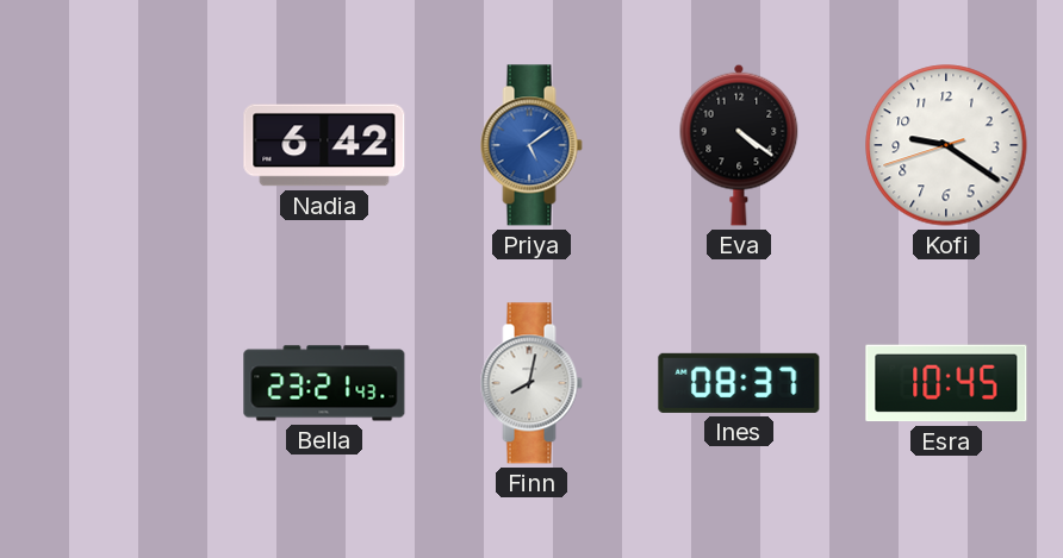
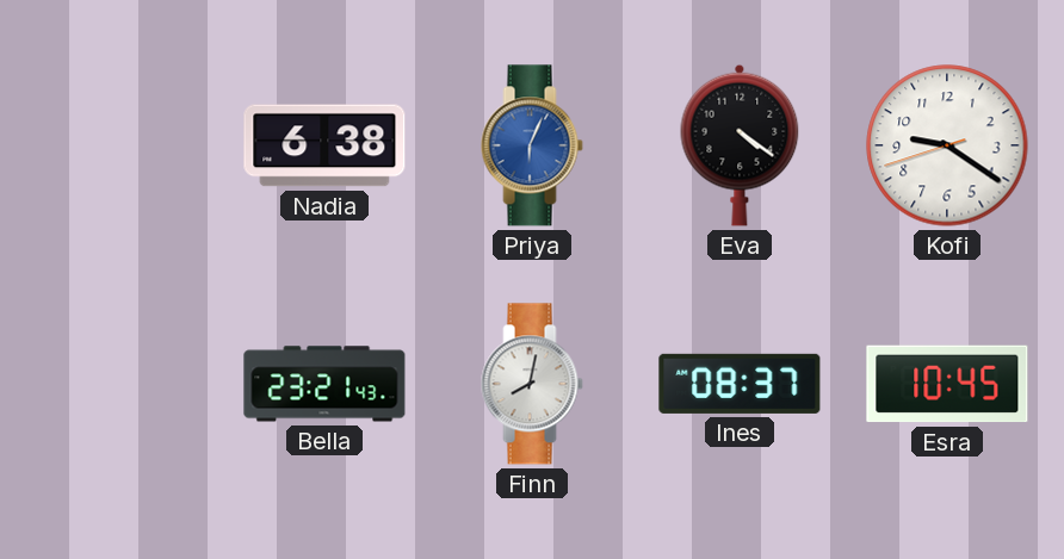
Nadia: 6:42 -> 6:38
Priya: 5:09 -> 6:04
